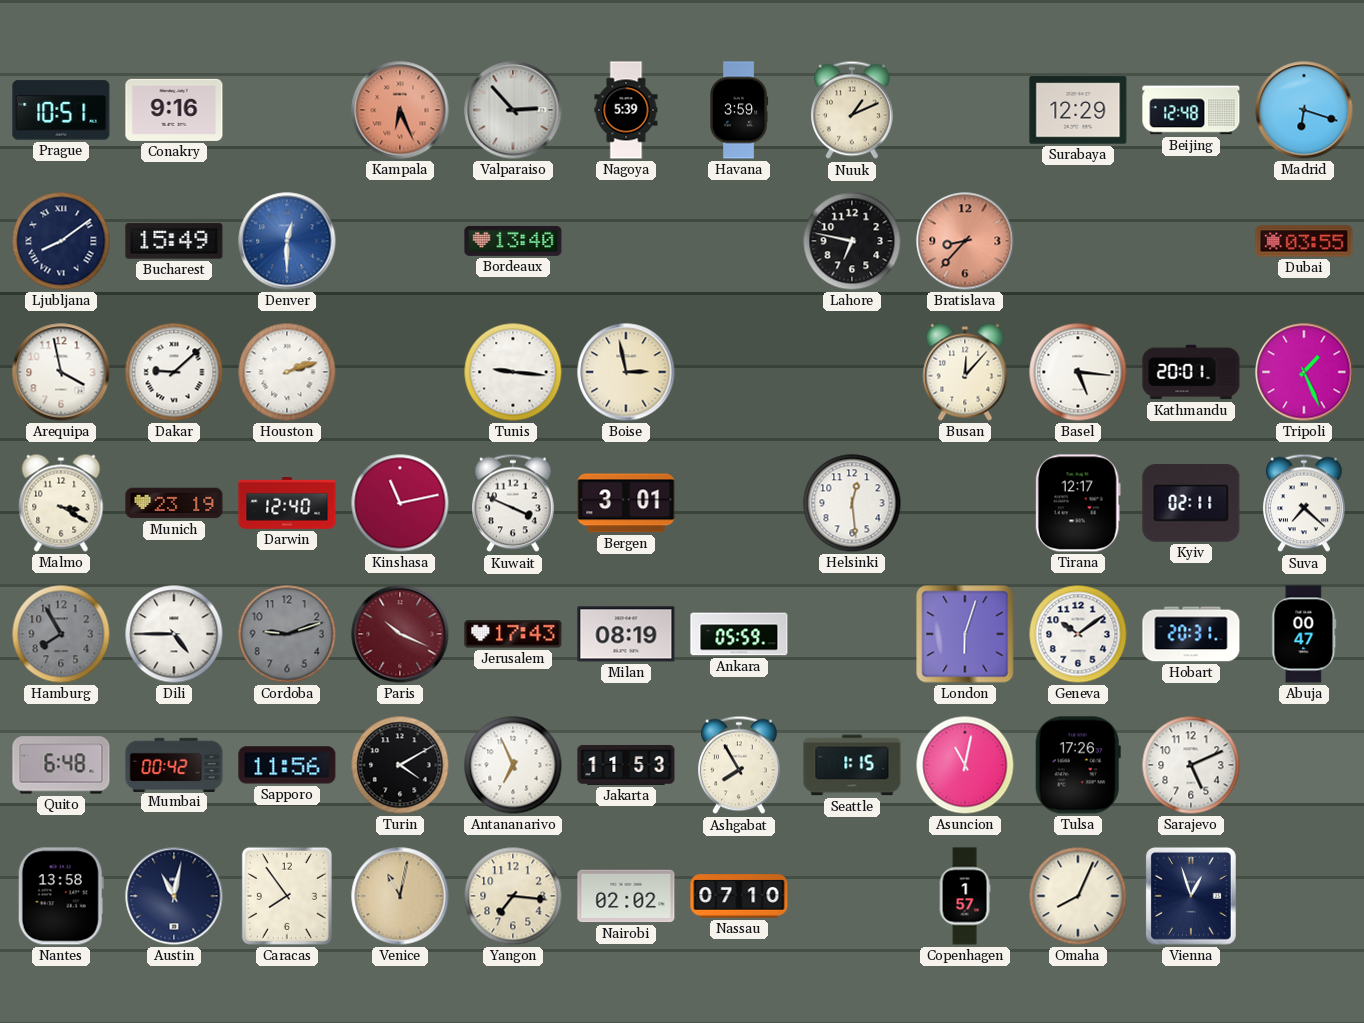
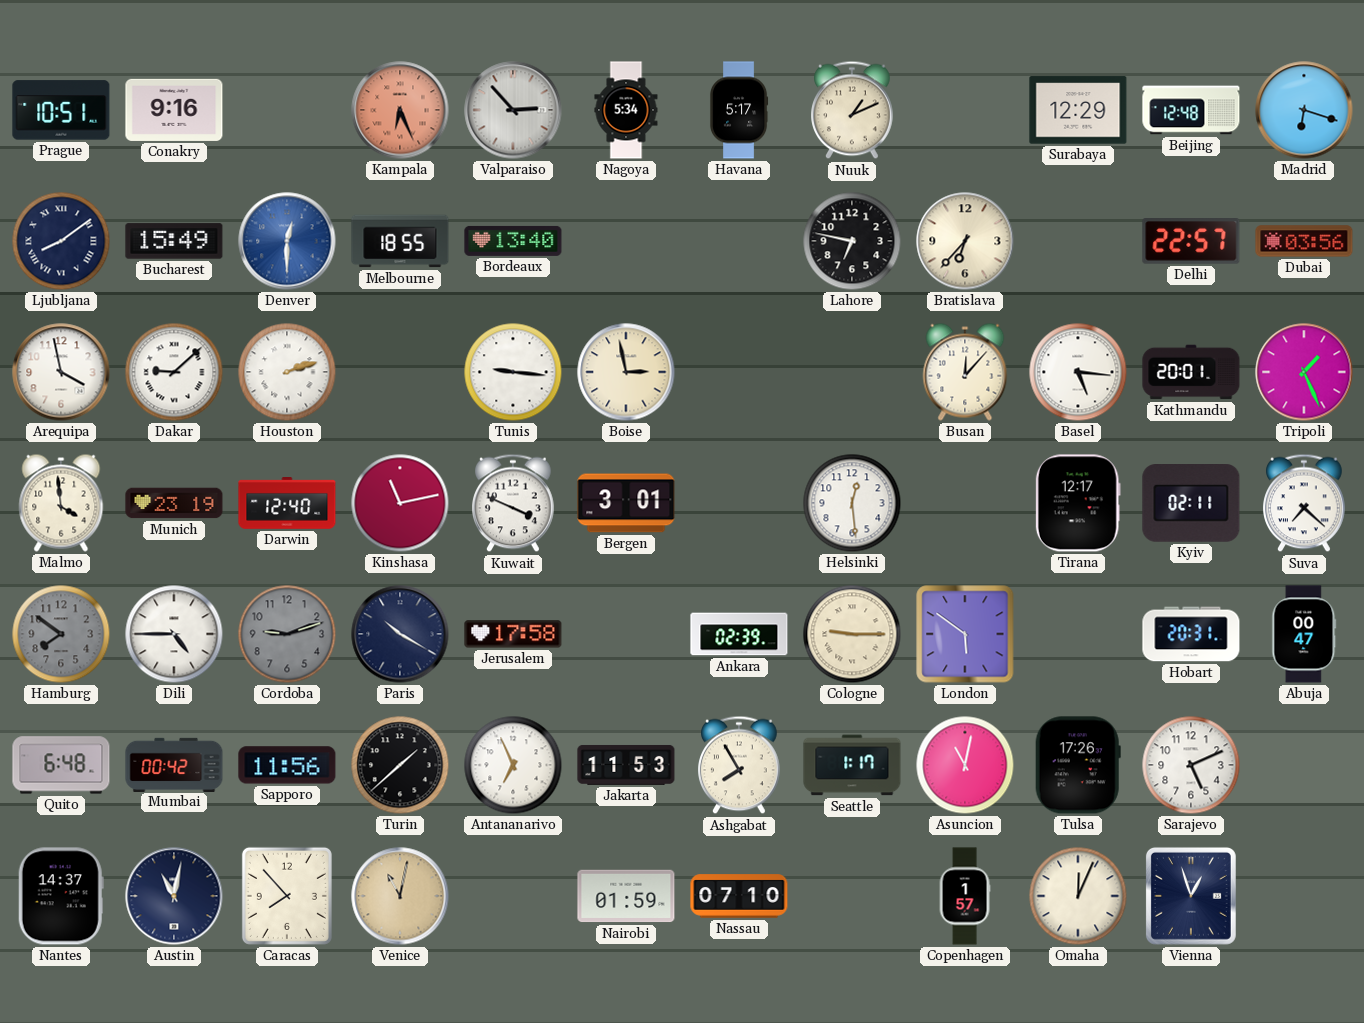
Nagoya: 5:39 -> 5:34
Havana: 3:59 -> 5:17
Melbourne: none -> 18:55
Bratislava: 8:37 -> 6:37
Bratislava dial: salmon -> cream
Delhi: none -> 22:57
Dubai: 03:55 -> 03:56
Malmo: 3:20 -> 3:59
Hamburg: 7:55 -> 7:51
Paris: 10:19 -> 10:20
Paris dial: burgundy -> navy
Jerusalem: 17:43 -> 17:58
Milan: 08:19 -> none
Ankara: 05:59 -> 02:39
Cologne: none -> 9:15
London: 6:03 -> 5:51
Geneva: 10:09 -> none
Turin: 4:10 -> 1:38
Seattle: 1:15 -> 1:17
Nantes: 13:58 -> 14:37
Caracas: 7:54 -> 7:53
Yangon: 7:16 -> none
Nairobi: 02:02 -> 01:59
Omaha: 8:04 -> 12:04
